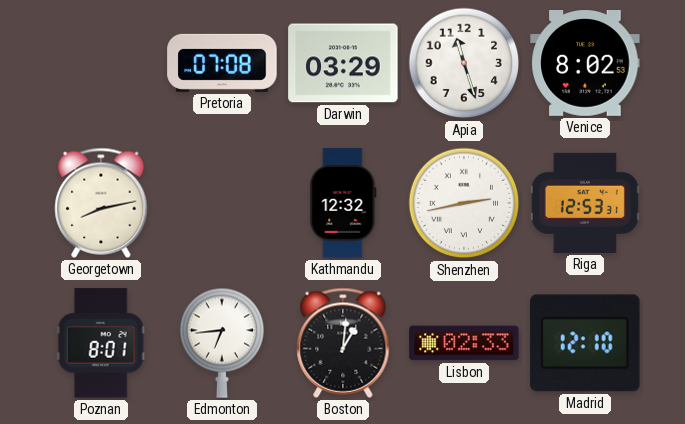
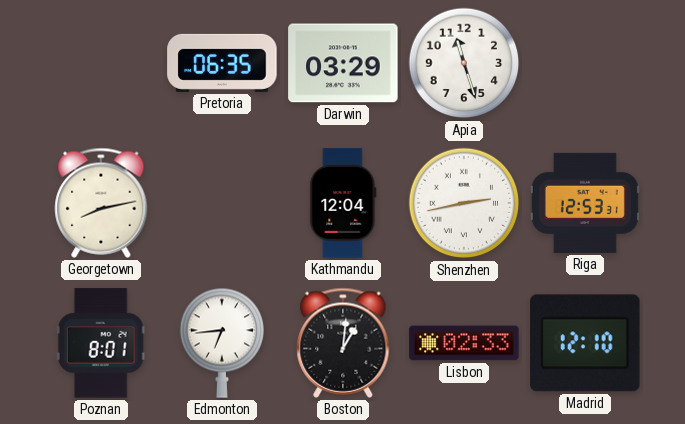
Pretoria: 07:08 -> 06:35
Venice: 8:02 -> none
Kathmandu: 12:32 -> 12:04
